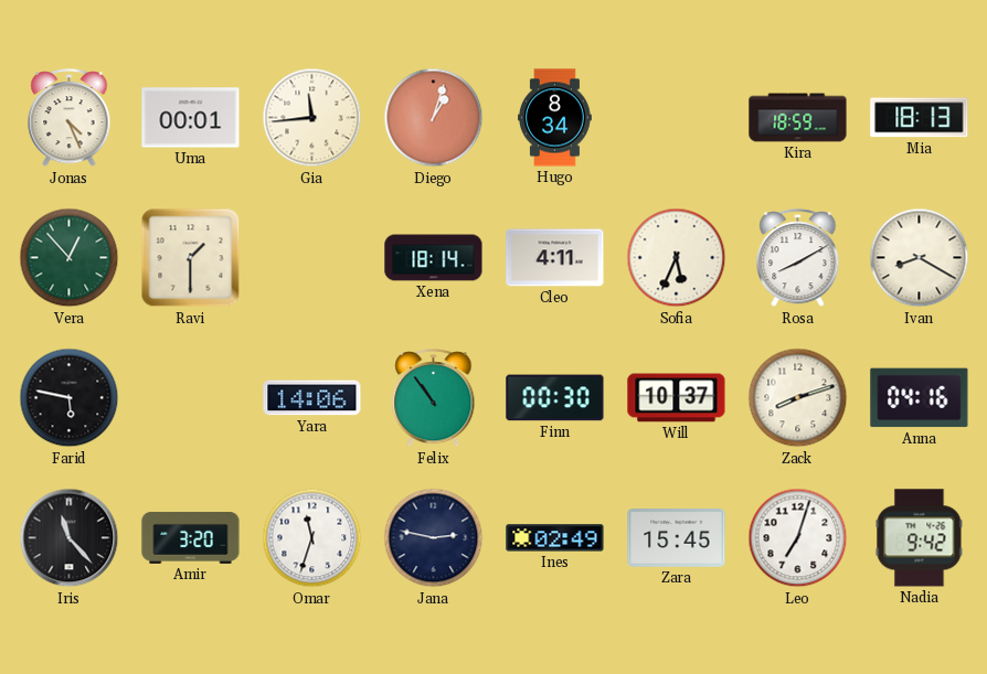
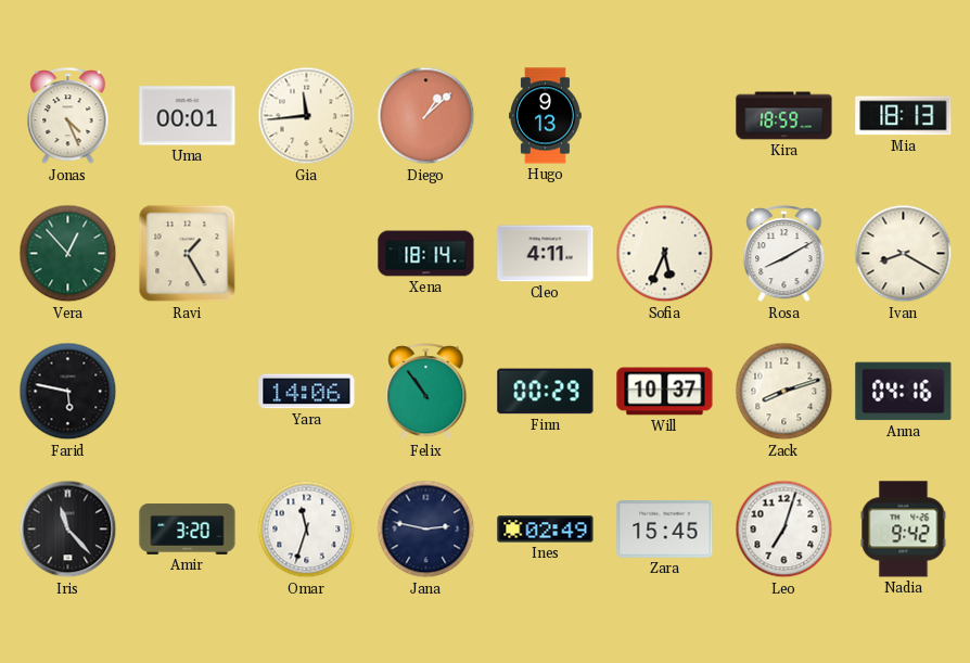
Diego: 1:03 -> 1:08
Hugo: 8:34 -> 9:13
Ravi: 1:30 -> 1:25
Finn: 00:30 -> 00:29
